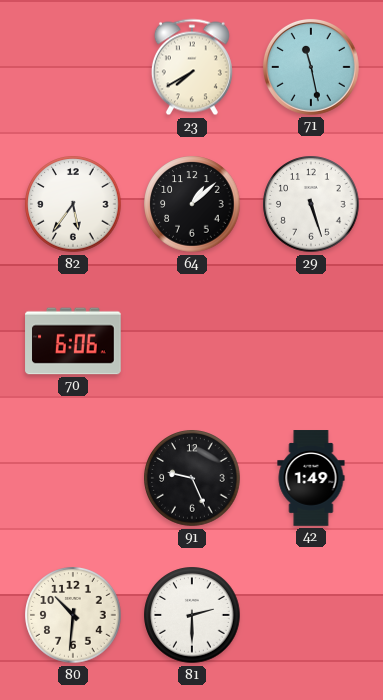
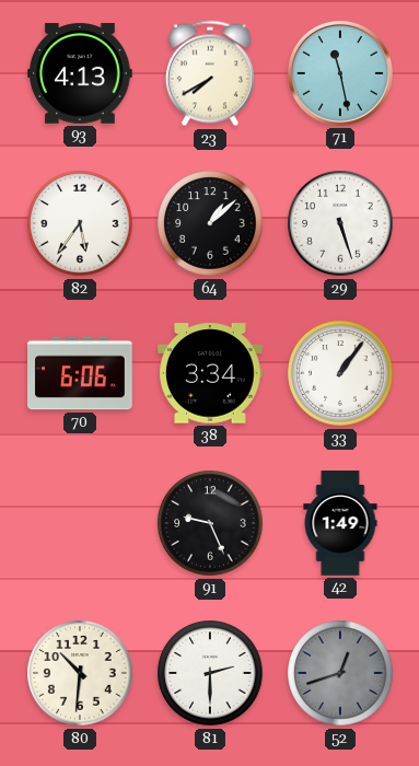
93: none -> 4:13
38: none -> 3:34
33: none -> 1:06
52: none -> 12:42
